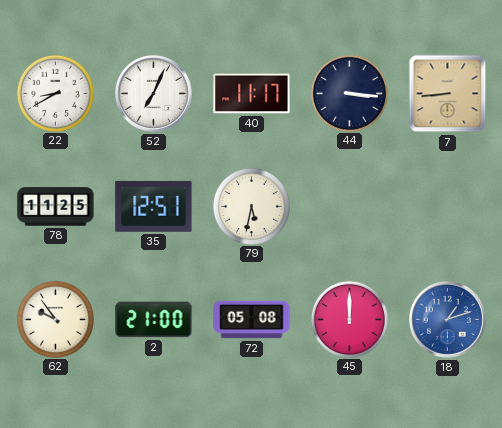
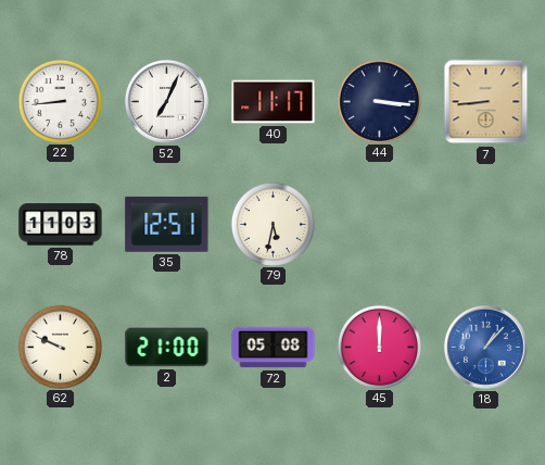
22: 8:40 -> 8:44
78: 11:25 -> 11:03
62: 9:54 -> 9:49
18: 1:12 -> 1:07
